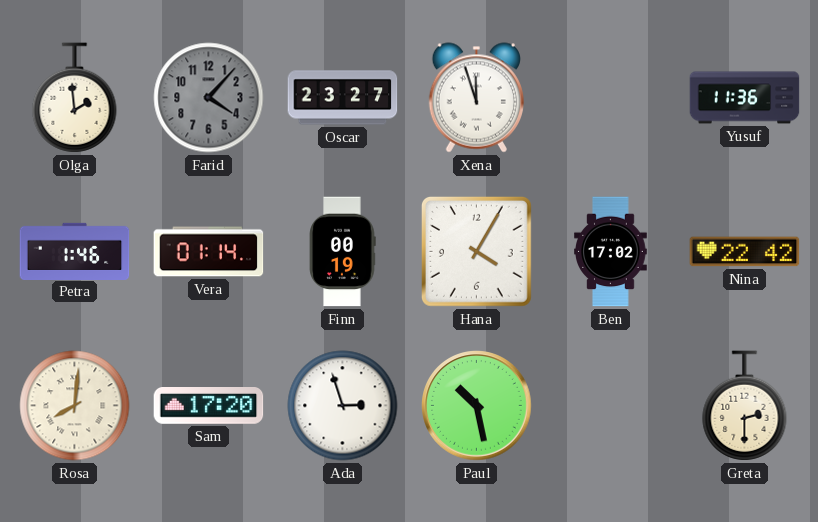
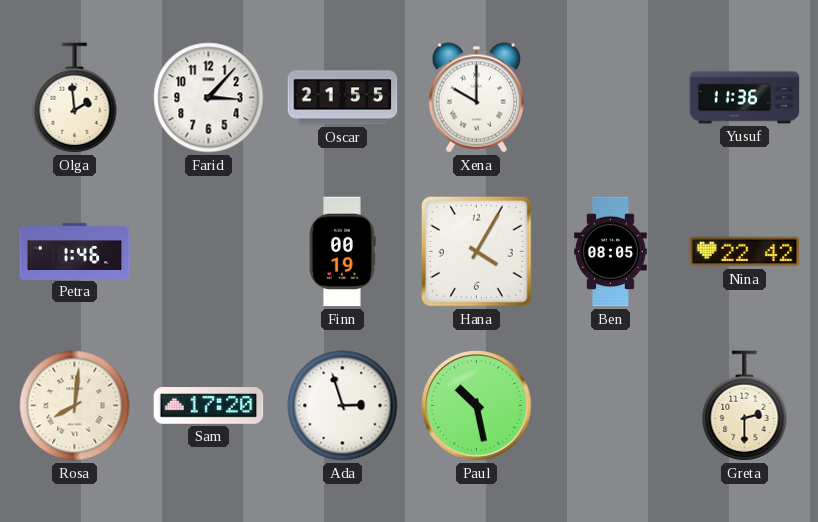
Farid: 4:07 -> 3:07
Farid dial: grey -> white
Oscar: 23:27 -> 21:55
Xena: 11:57 -> 10:00
Vera: 01:14 -> none
Ben: 17:02 -> 08:05
